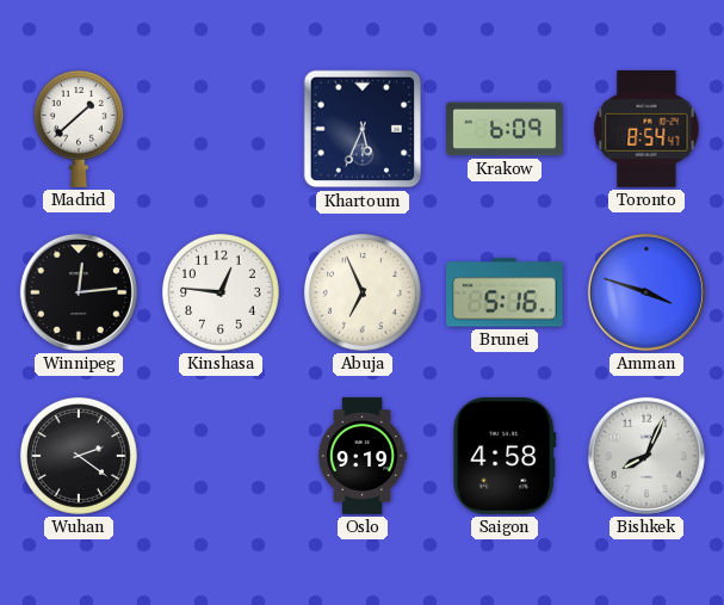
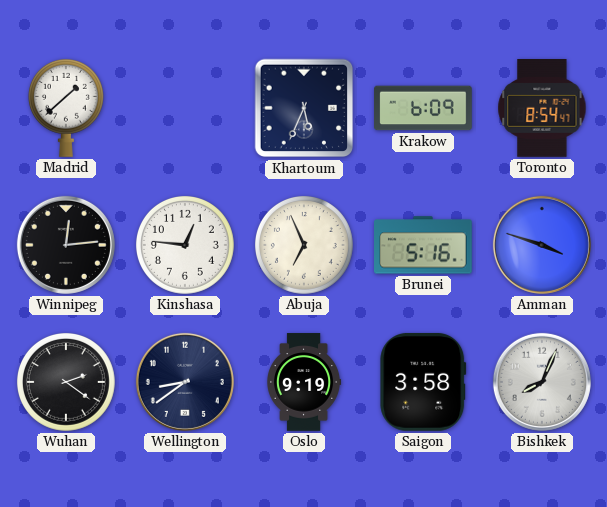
Wellington: none -> 8:39
Saigon: 4:58 -> 3:58
